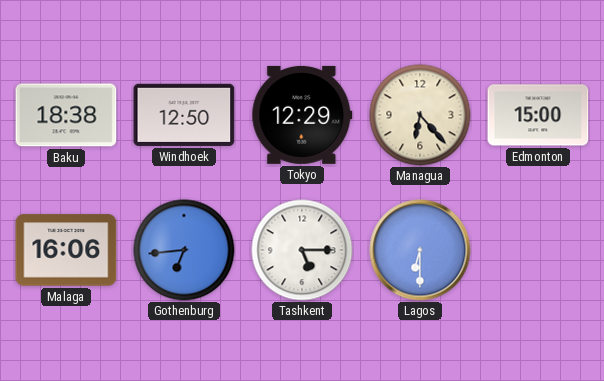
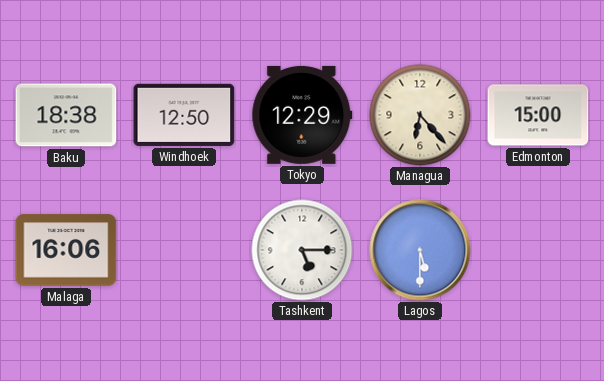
Gothenburg: 6:44 -> none
Lagos: 6:30 -> 5:30
